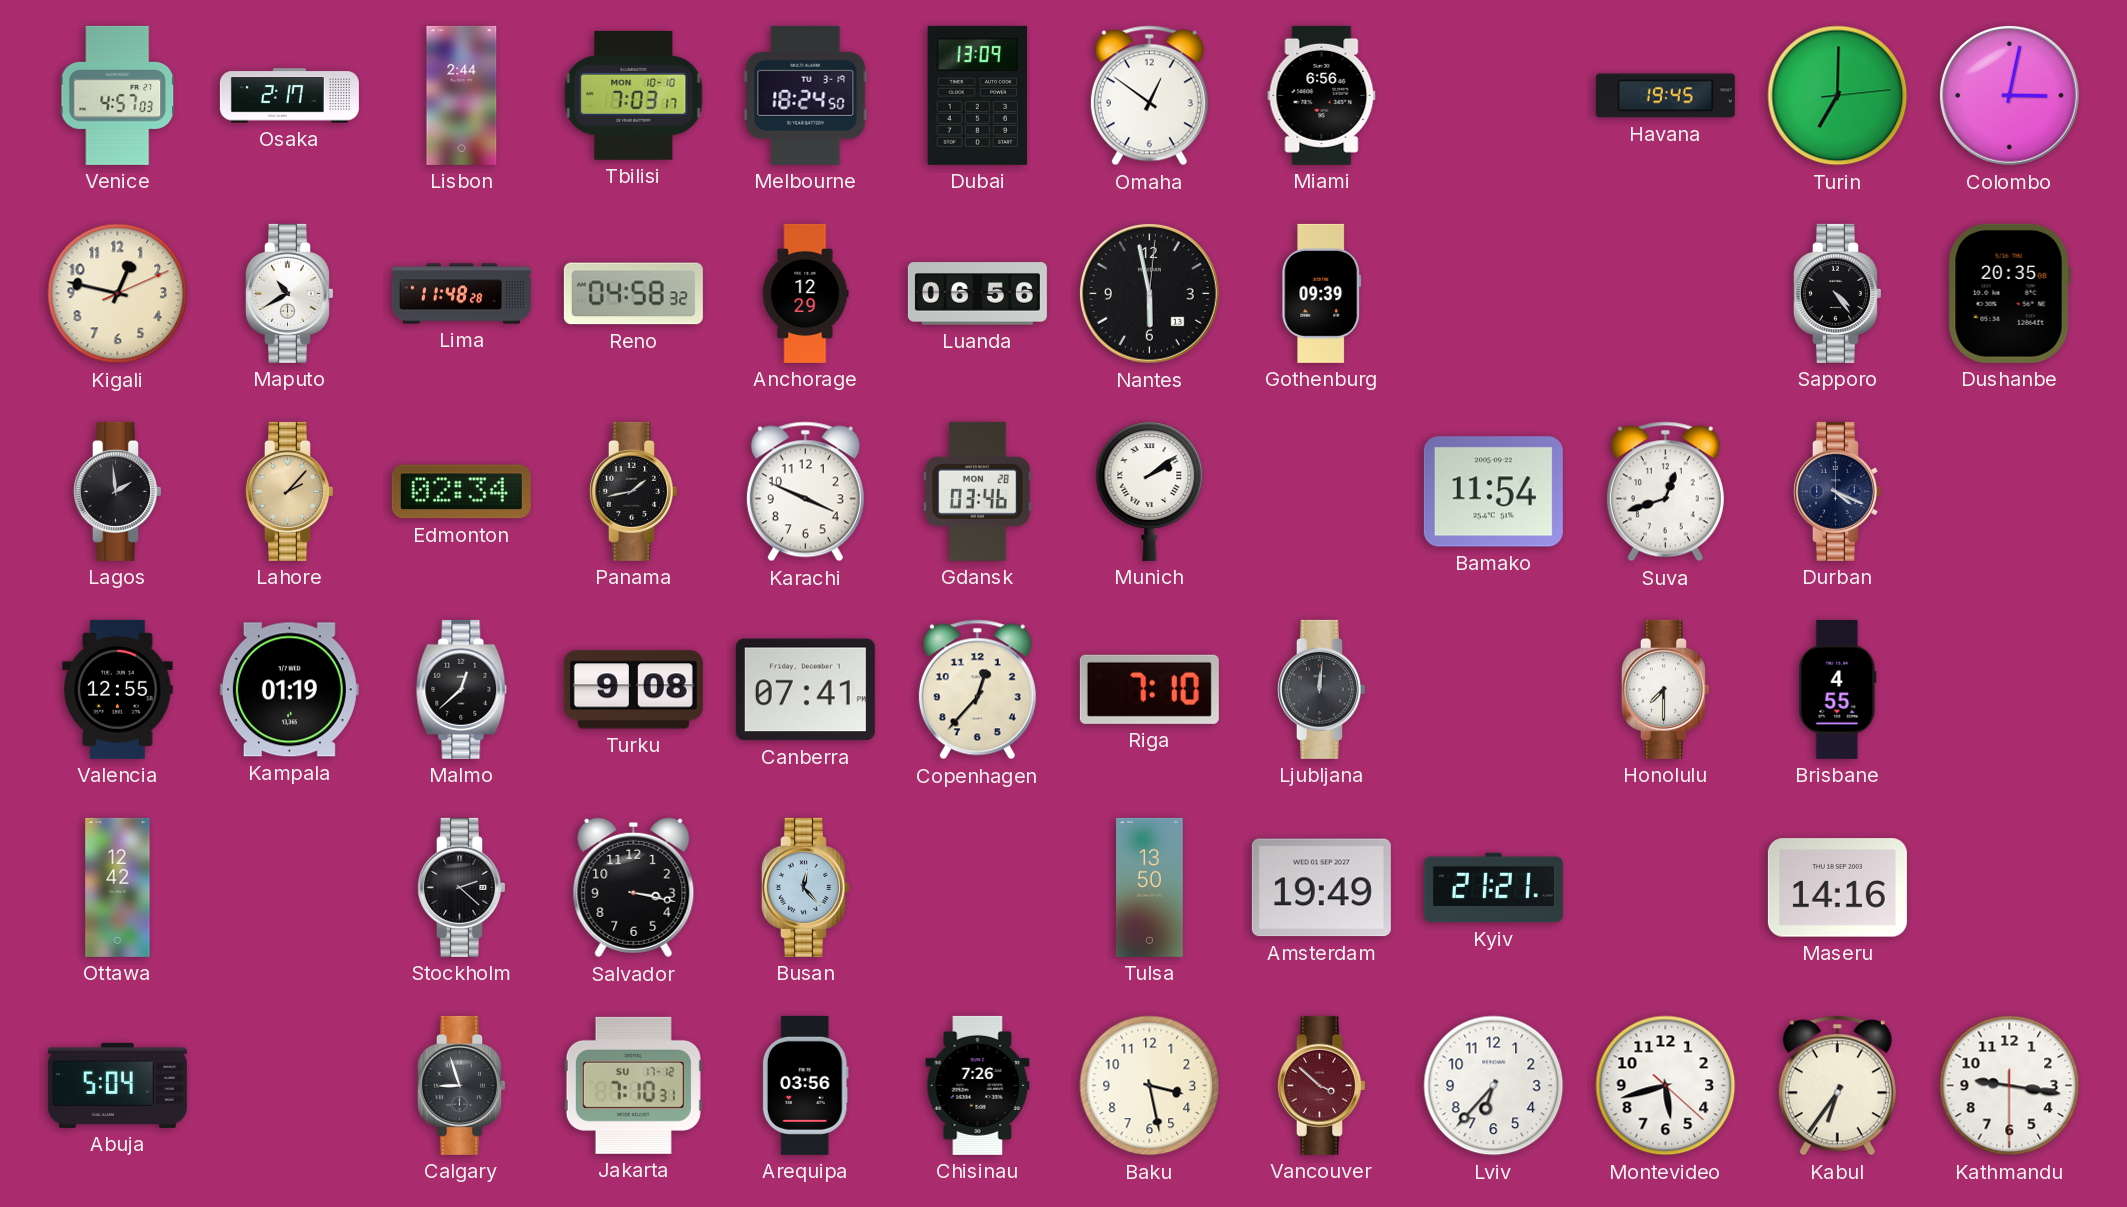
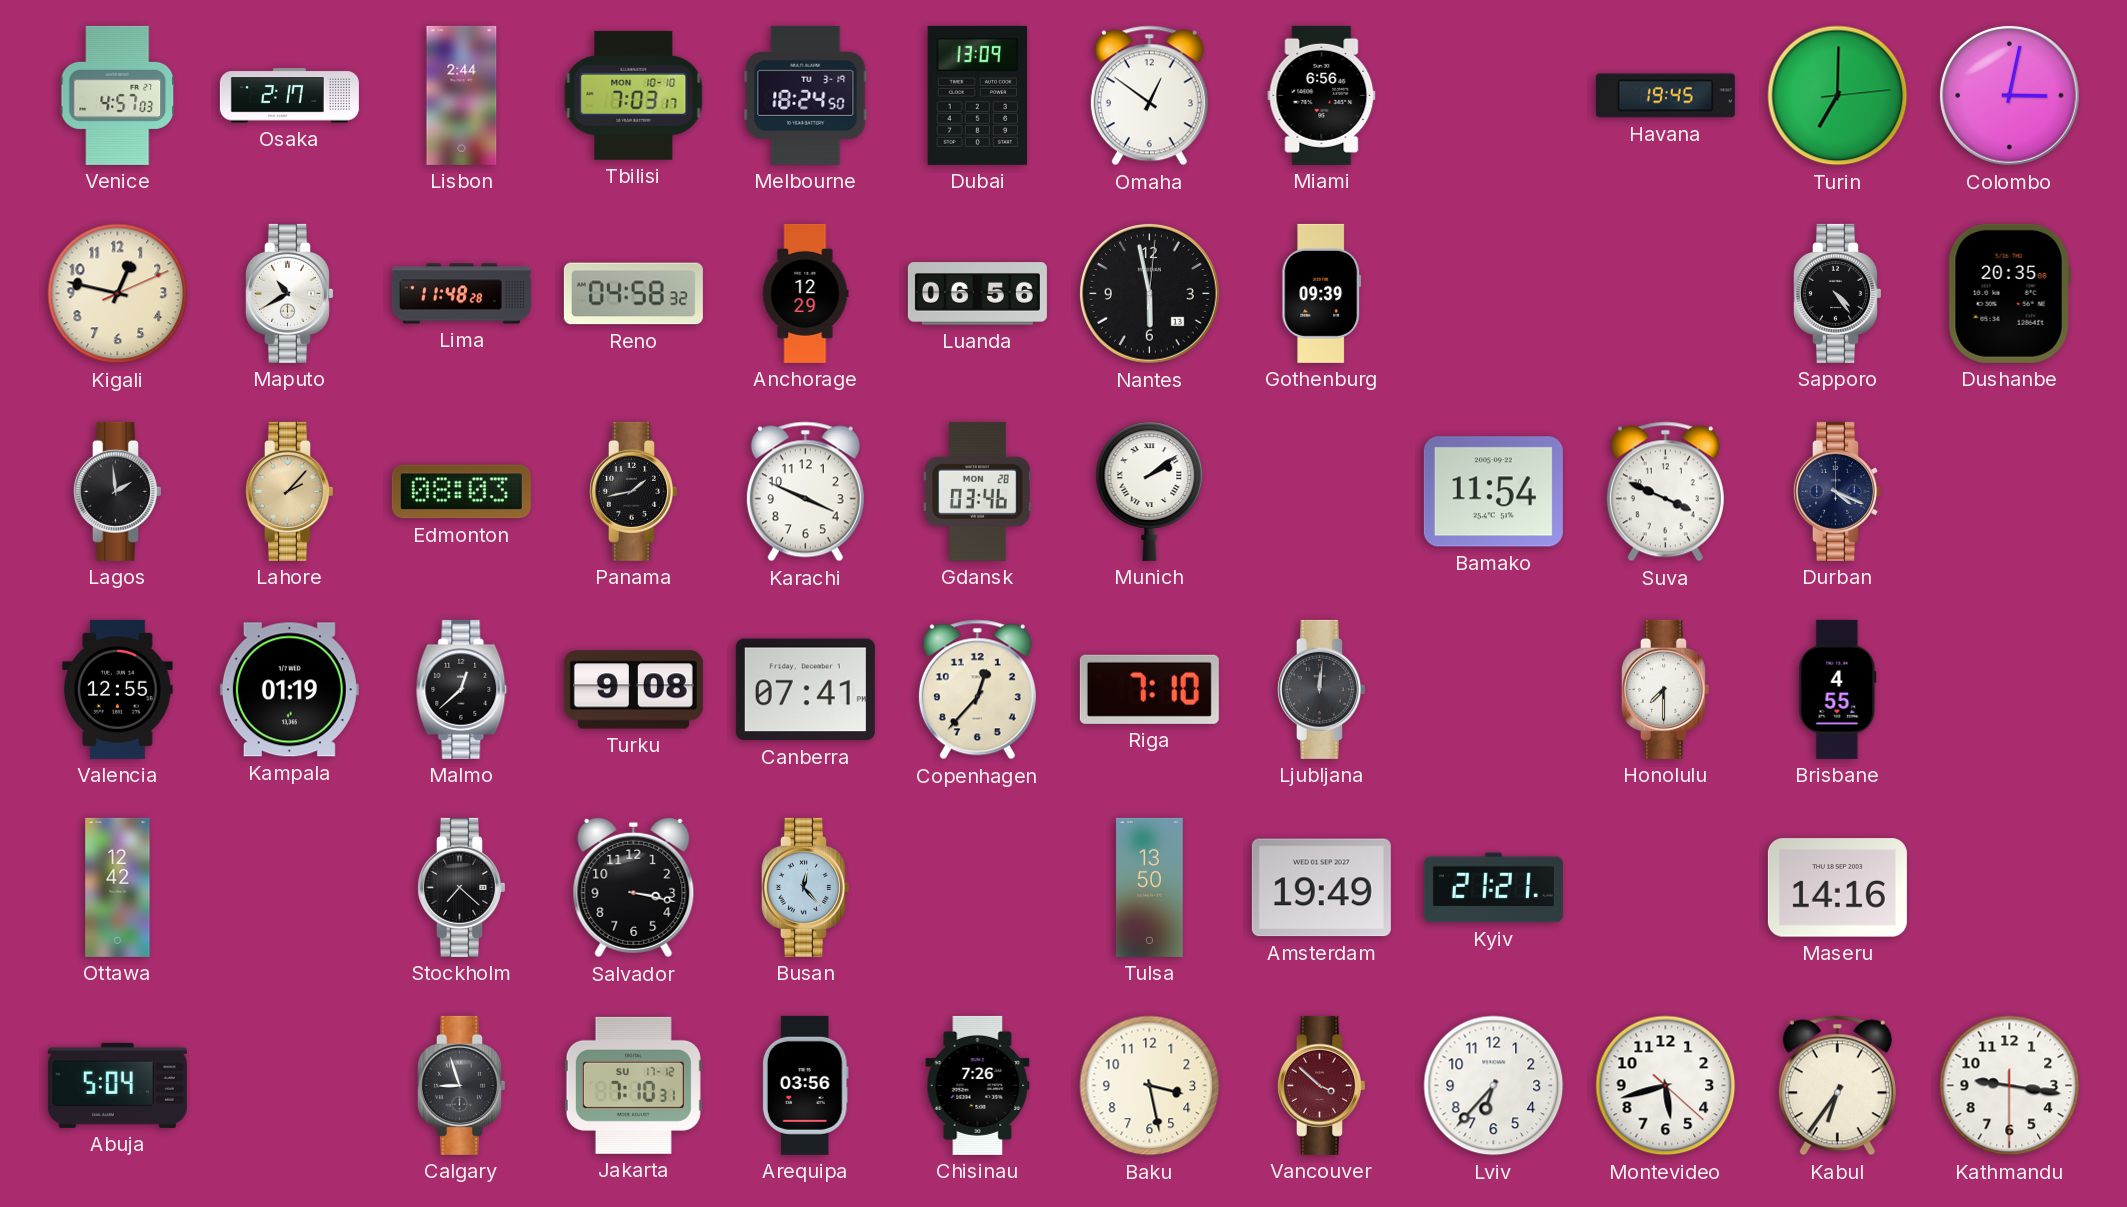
Edmonton: 02:34 -> 08:03
Suva: 12:42 -> 3:49
Stockholm: 2:22 -> 7:22
